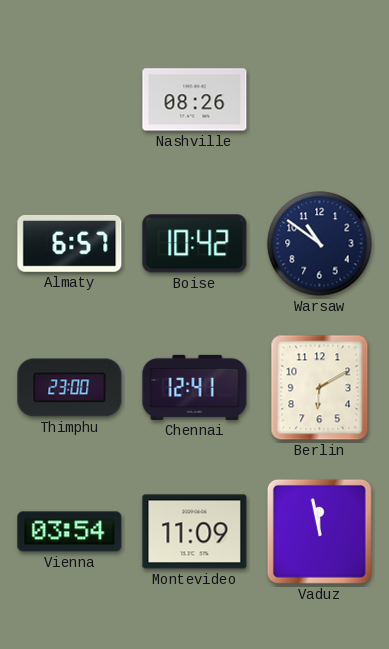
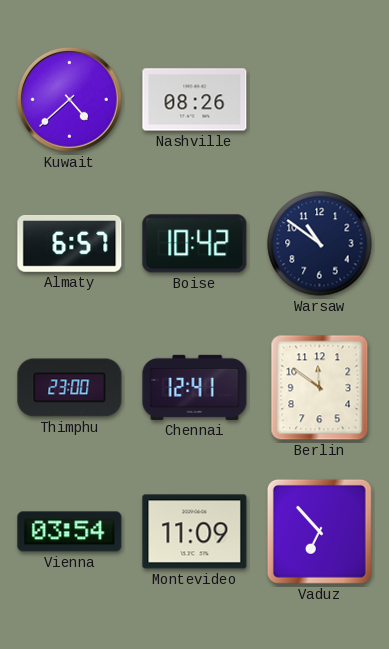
Kuwait: none -> 4:38
Berlin: 6:10 -> 11:51
Vaduz: 11:58 -> 6:53
